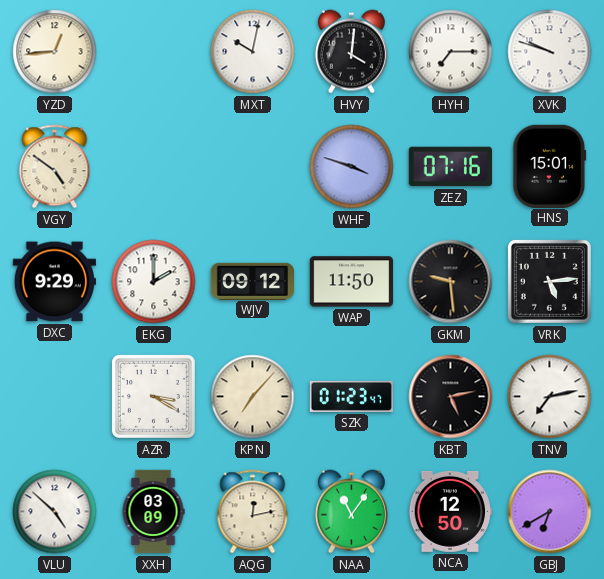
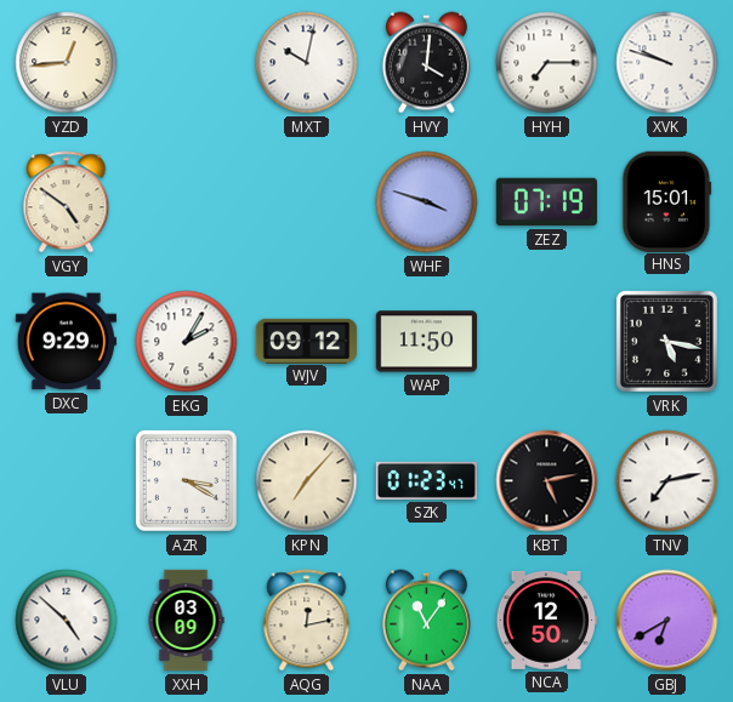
ZEZ: 07:16 -> 07:19
EKG: 2:00 -> 2:05
GKM: 9:29 -> none
VRK: 5:14 -> 5:17
